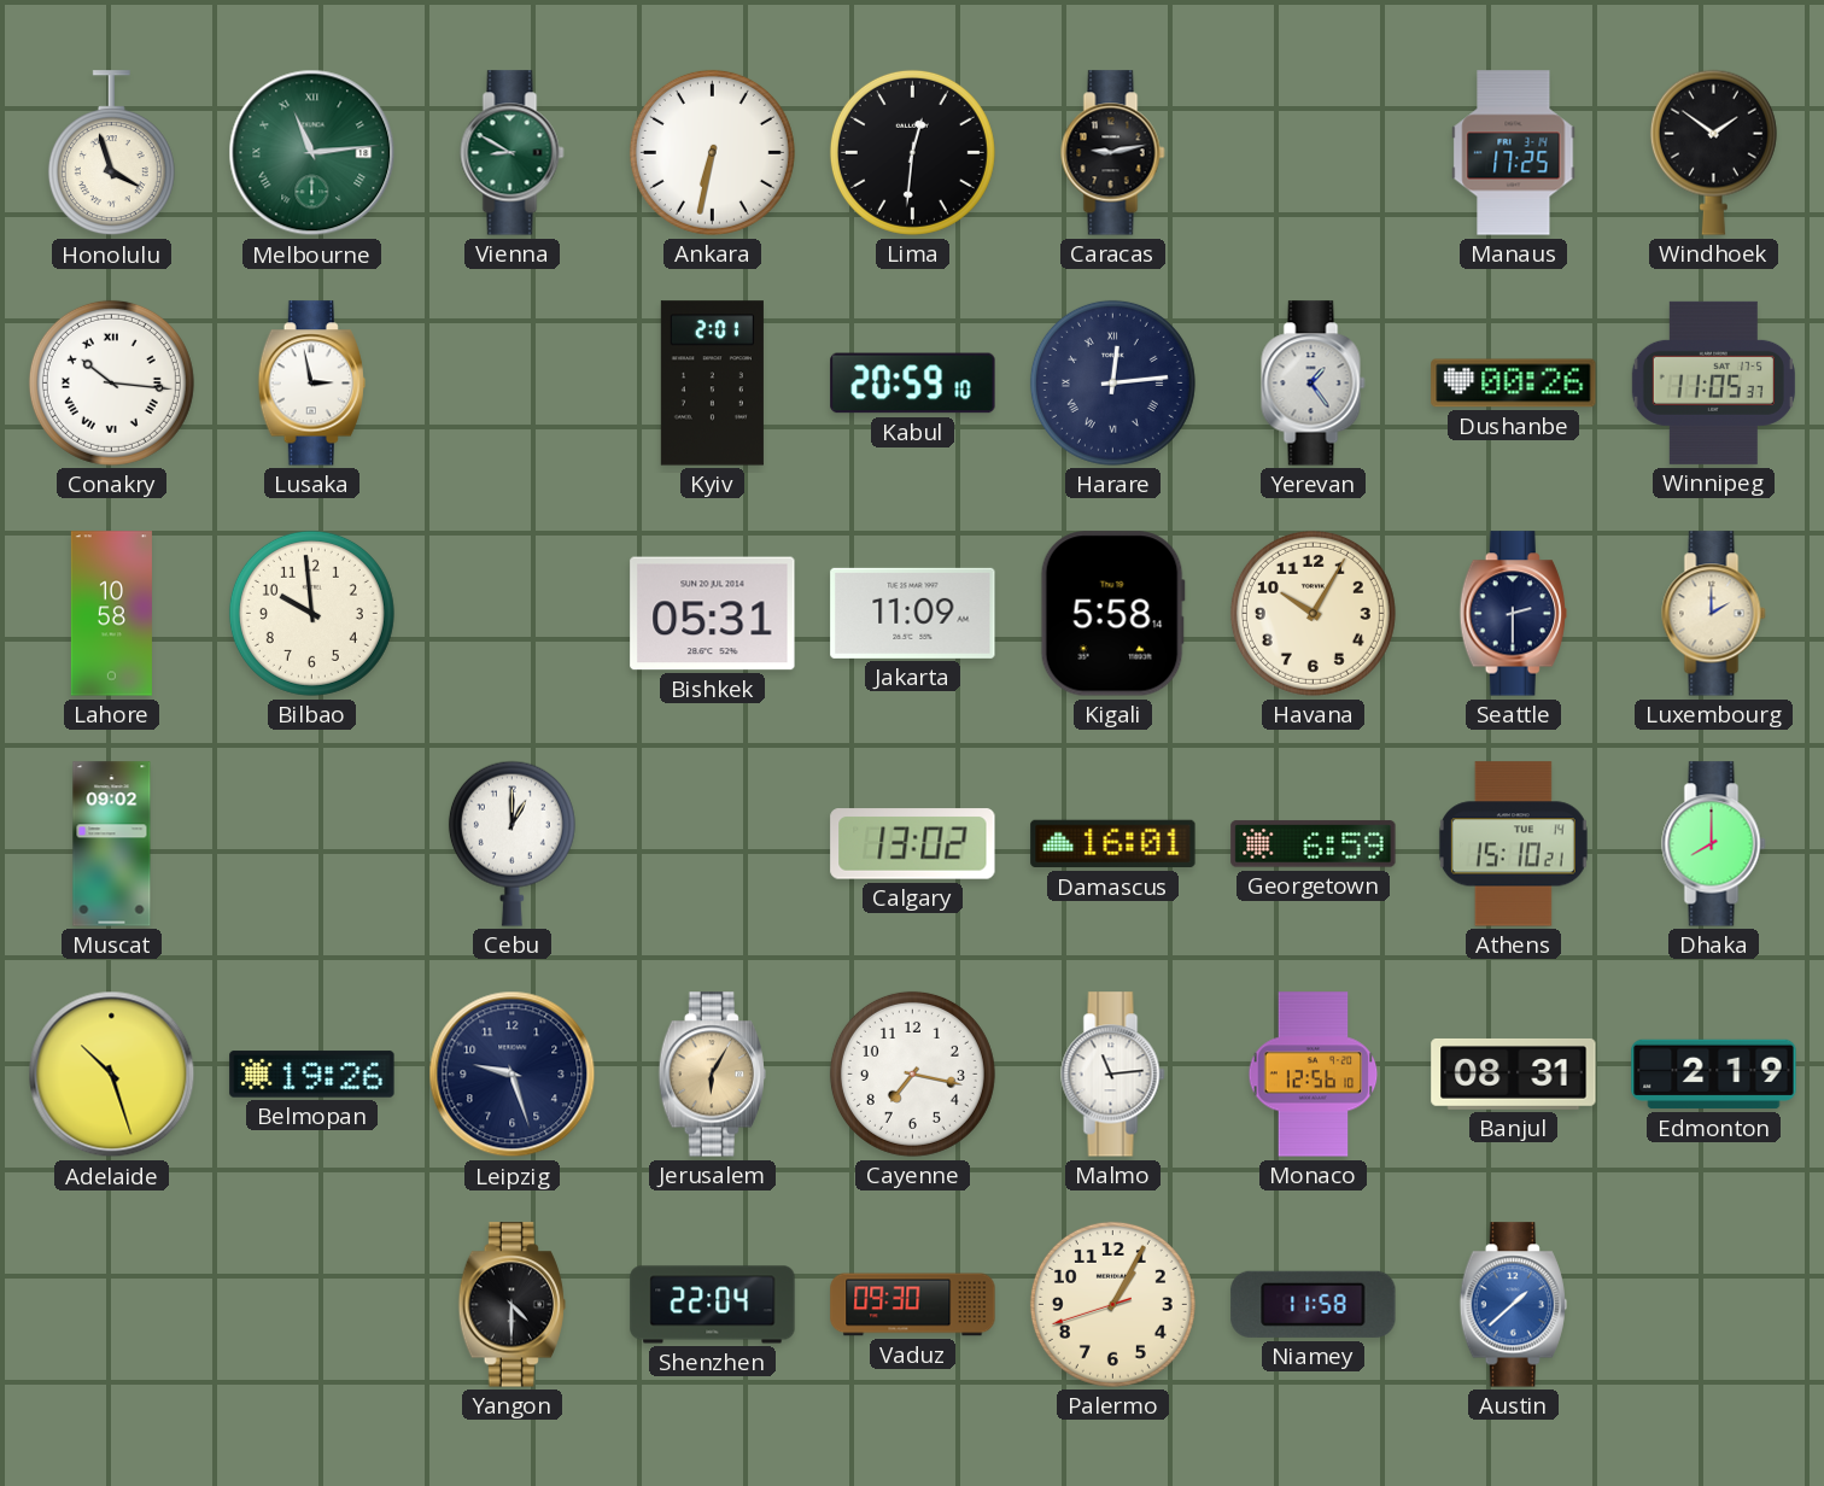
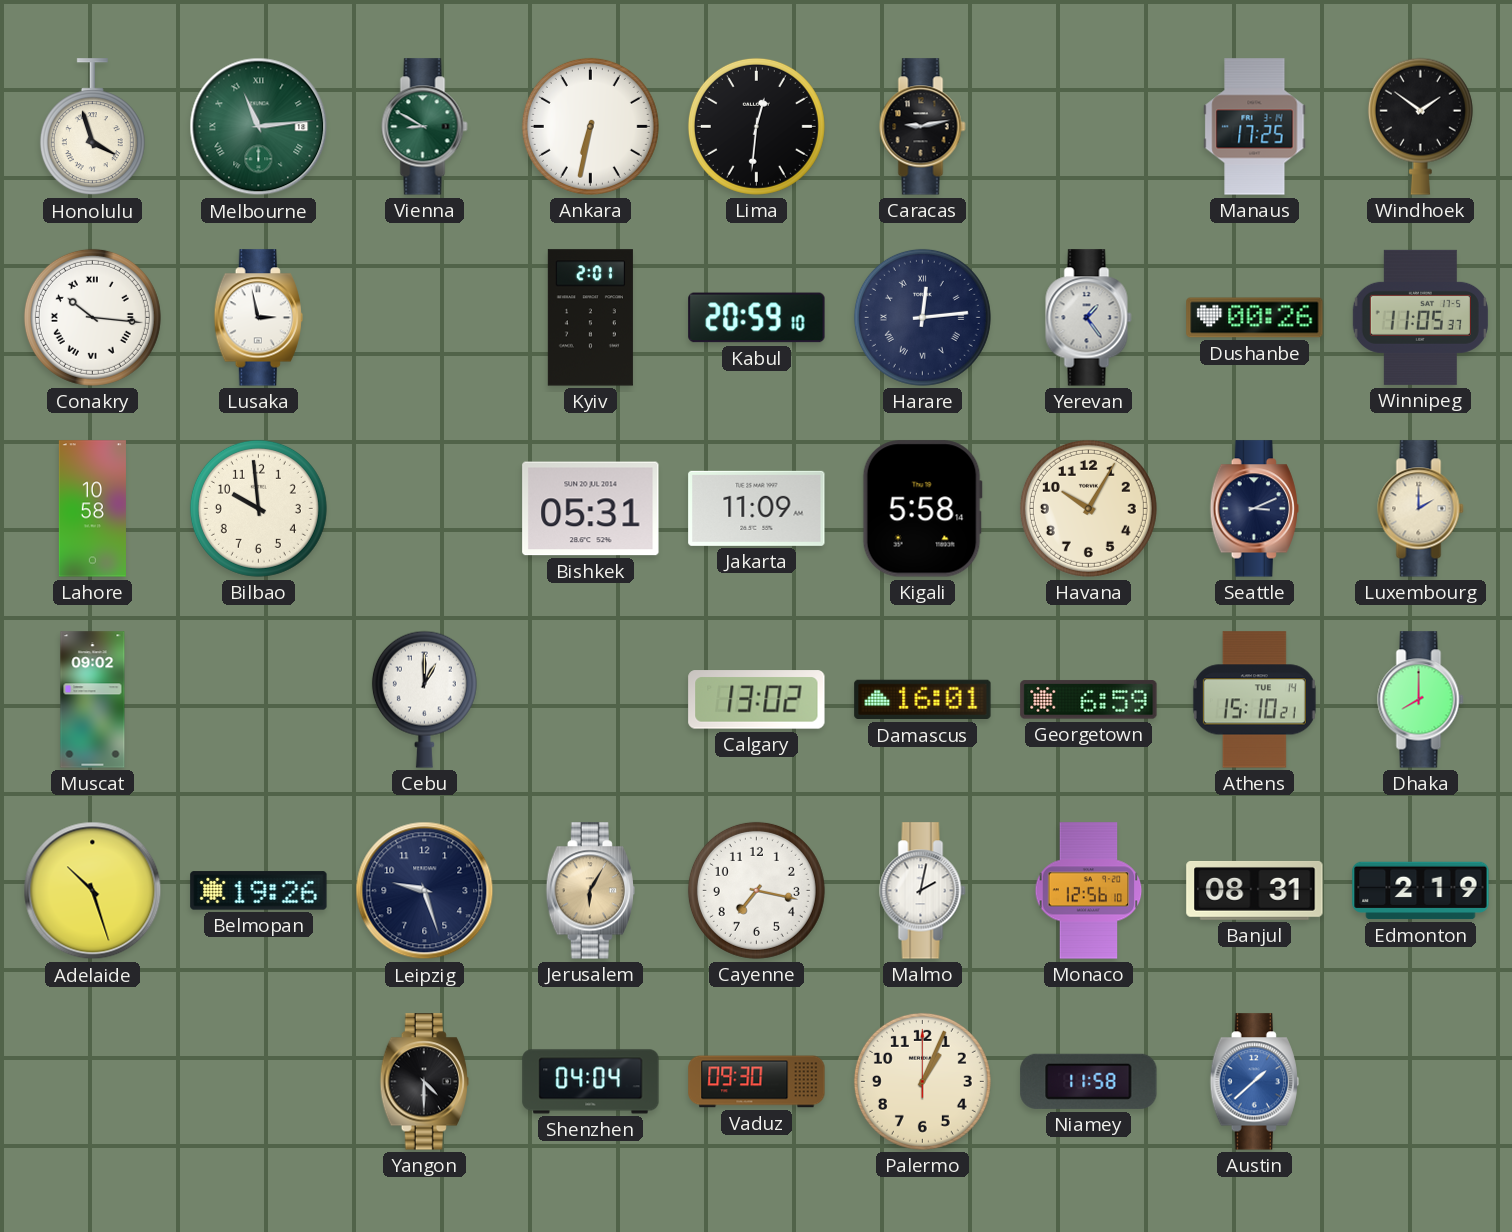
Seattle: 2:30 -> 3:11
Malmo: 11:14 -> 2:02
Shenzhen: 22:04 -> 04:04
Palermo: 1:04:42 -> 1:04:00
